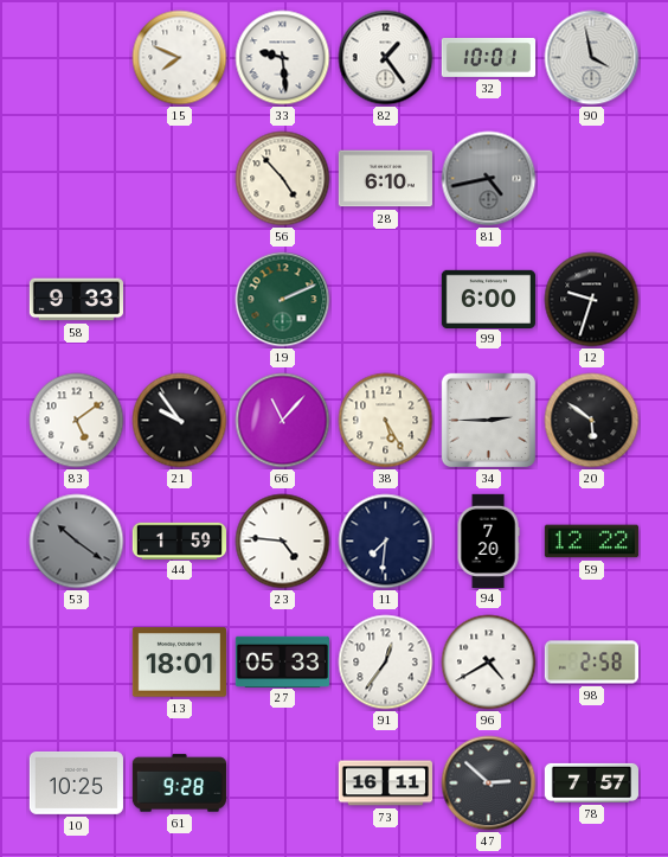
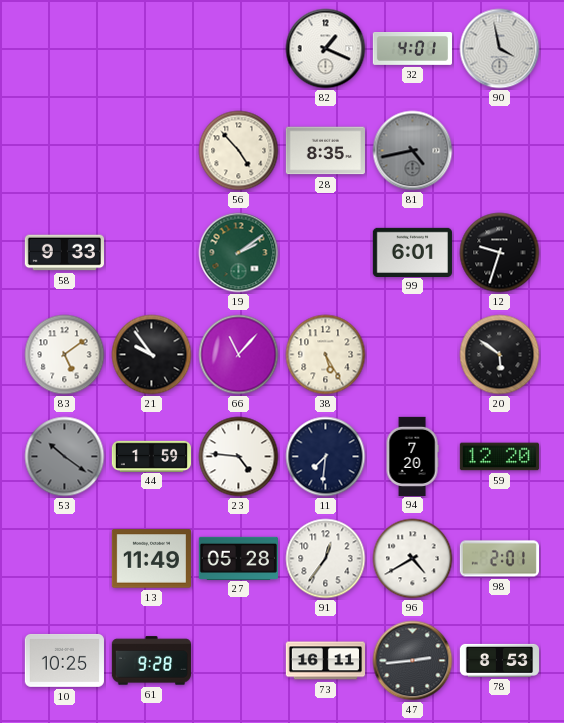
15: 7:49 -> none
33: 9:29 -> none
82: 1:24 -> 1:19
32: 10:01 -> 4:01
28: 6:10 -> 8:35
19: 2:11 -> 2:09
99: 6:00 -> 6:01
34: 2:45 -> none
59: 12:22 -> 12:20
13: 18:01 -> 11:49
27: 05:33 -> 05:28
98: 2:58 -> 2:01
47: 2:52 -> 2:44
78: 7:57 -> 8:53
